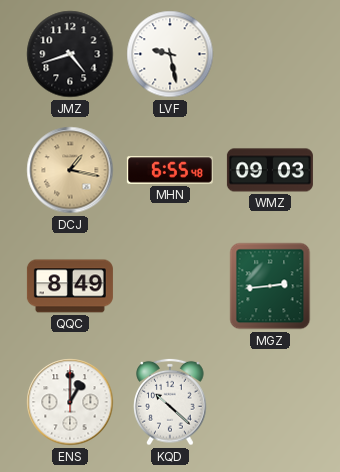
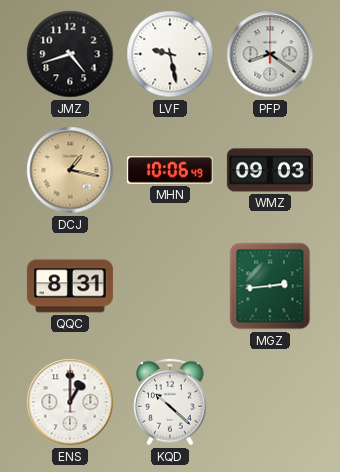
PFP: none -> 8:21
MHN: 6:55 -> 10:06
QQC: 8:49 -> 8:31
